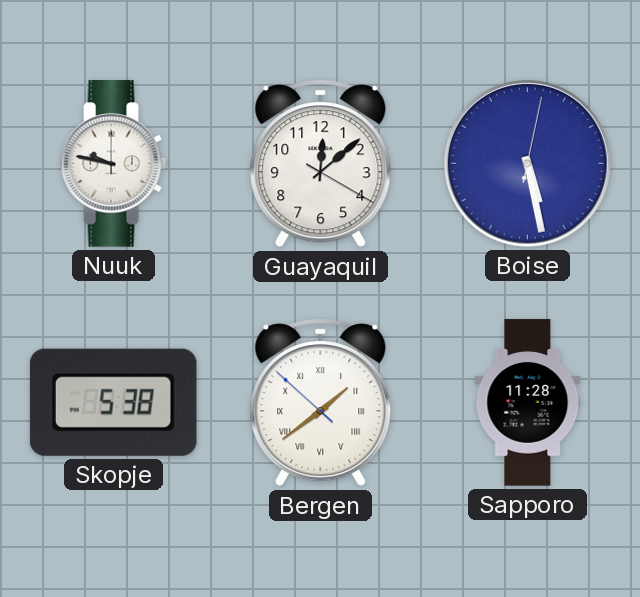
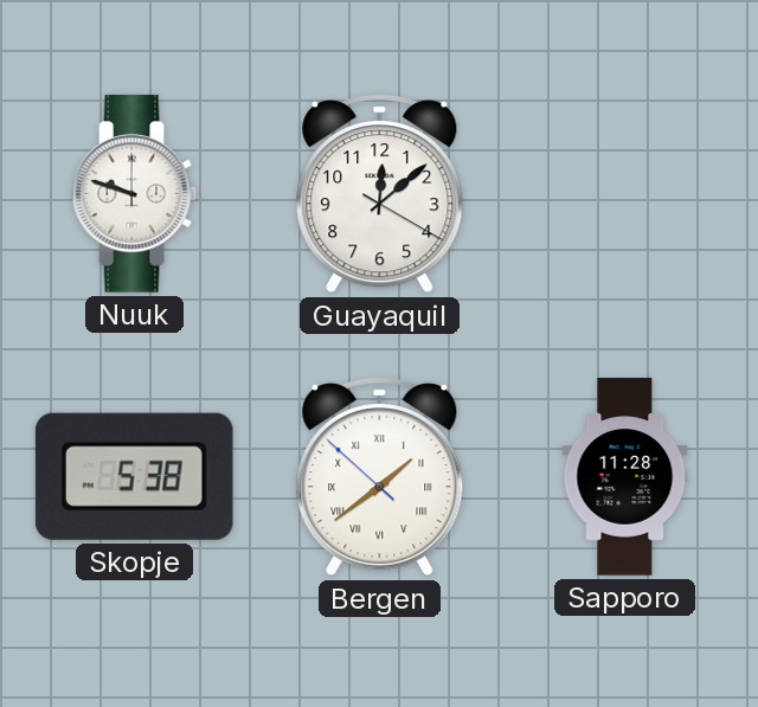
Nuuk: 9:47 -> 9:48
Boise: 5:28 -> none
